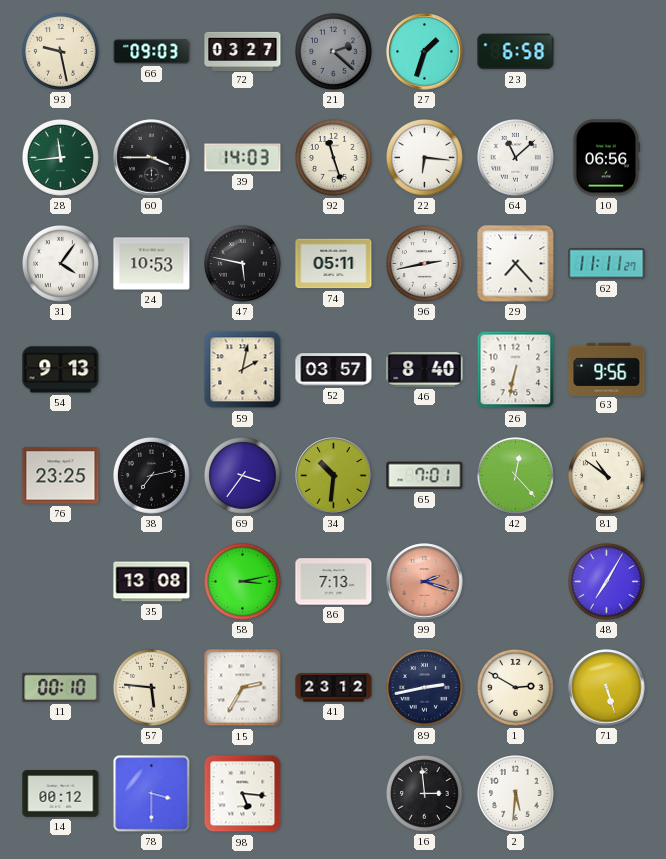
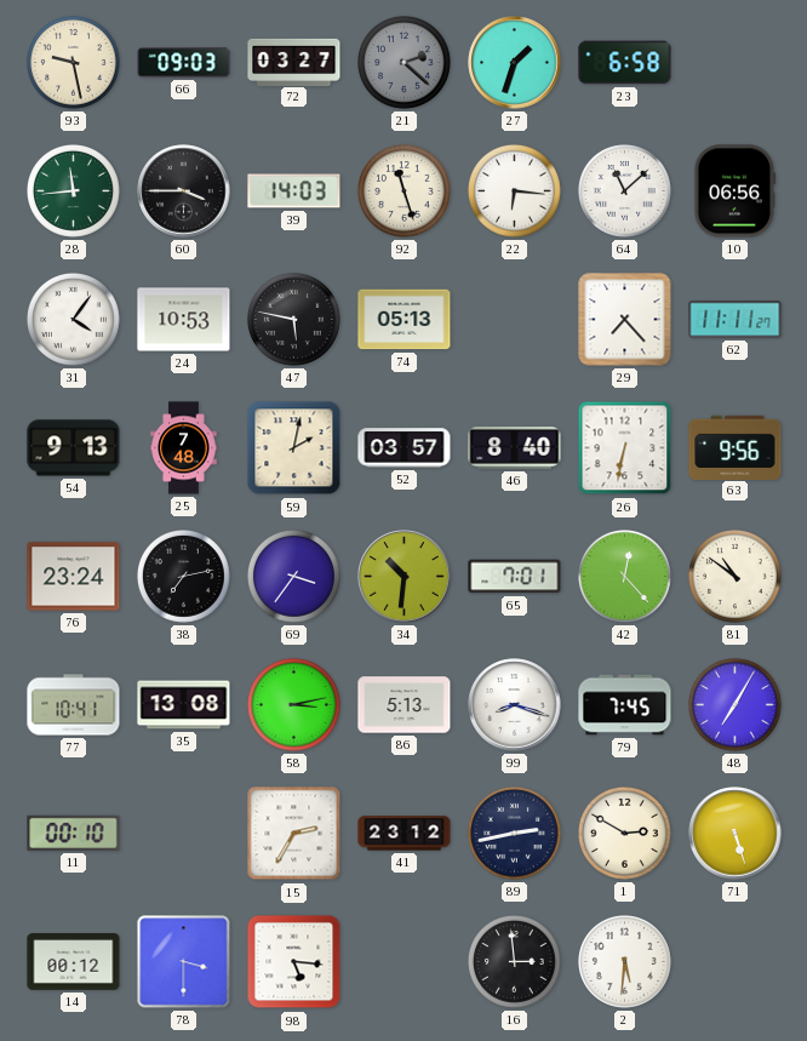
74: 05:11 -> 05:13
96: 2:43 -> none
25: none -> 7:48
76: 23:25 -> 23:24
77: none -> 10:41
86: 7:13 -> 5:13
99: 2:18 -> 8:18
99 dial: salmon -> white
79: none -> 7:45
57: 5:46 -> none
